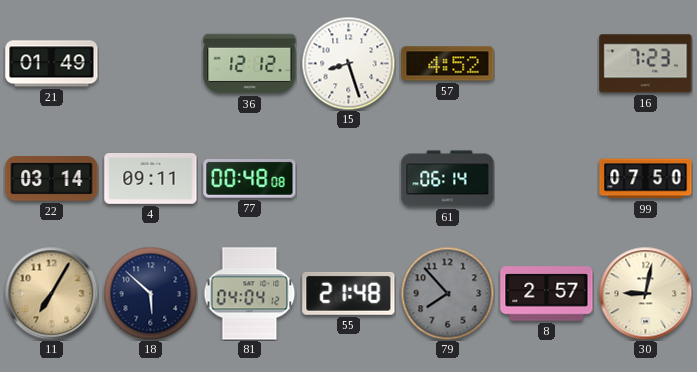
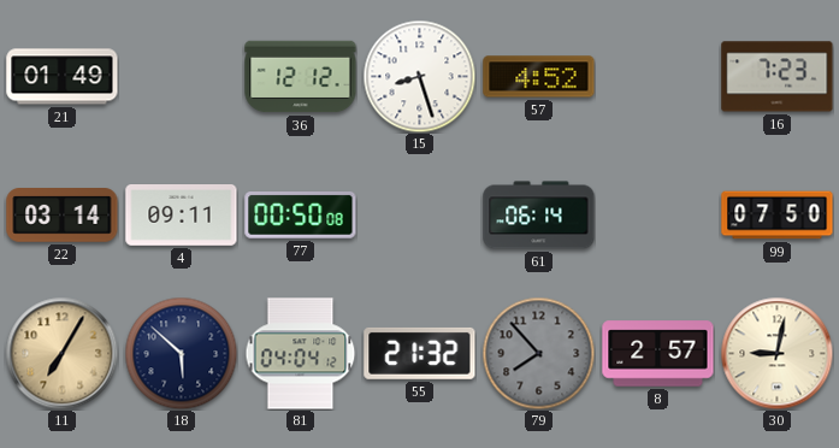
77: 00:48 -> 00:50
55: 21:48 -> 21:32
